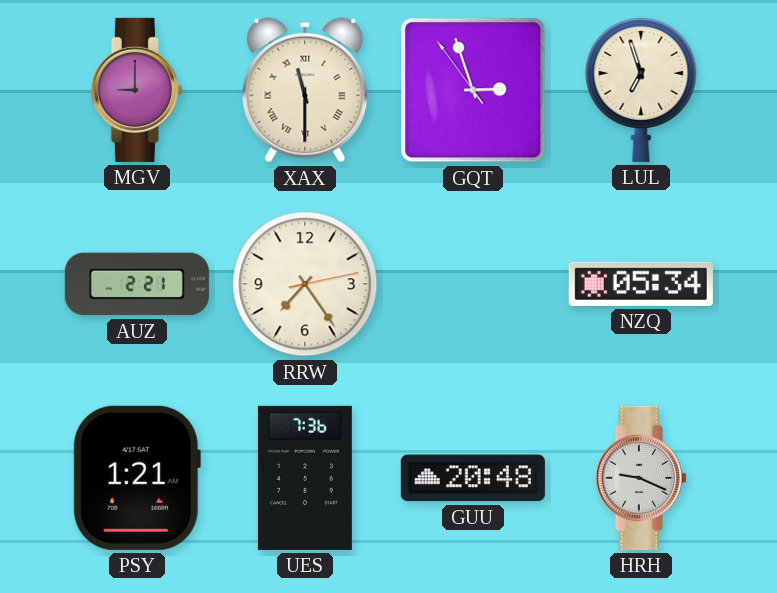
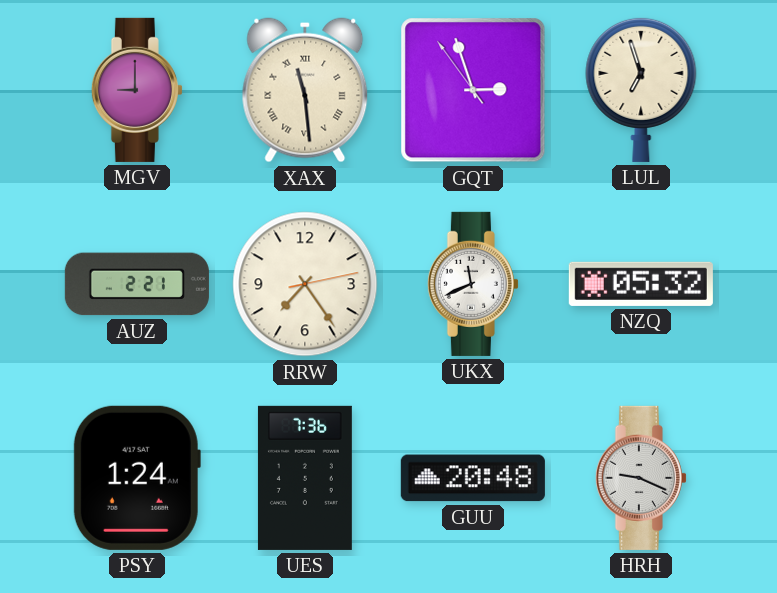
XAX: 11:30 -> 11:29
UKX: none -> 11:41
NZQ: 05:34 -> 05:32
PSY: 1:21 -> 1:24
